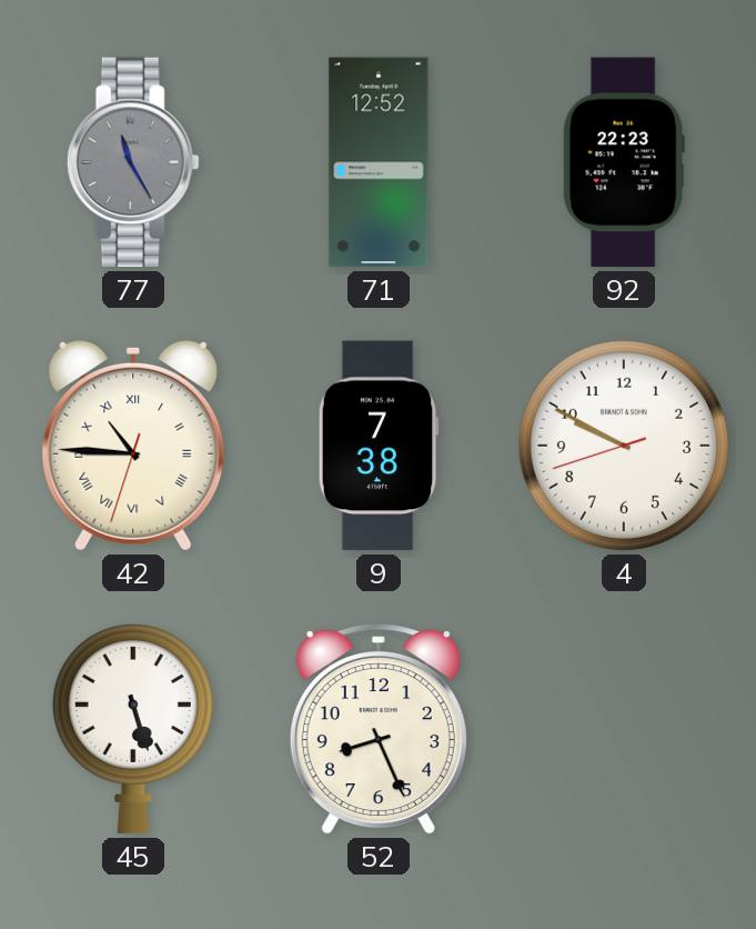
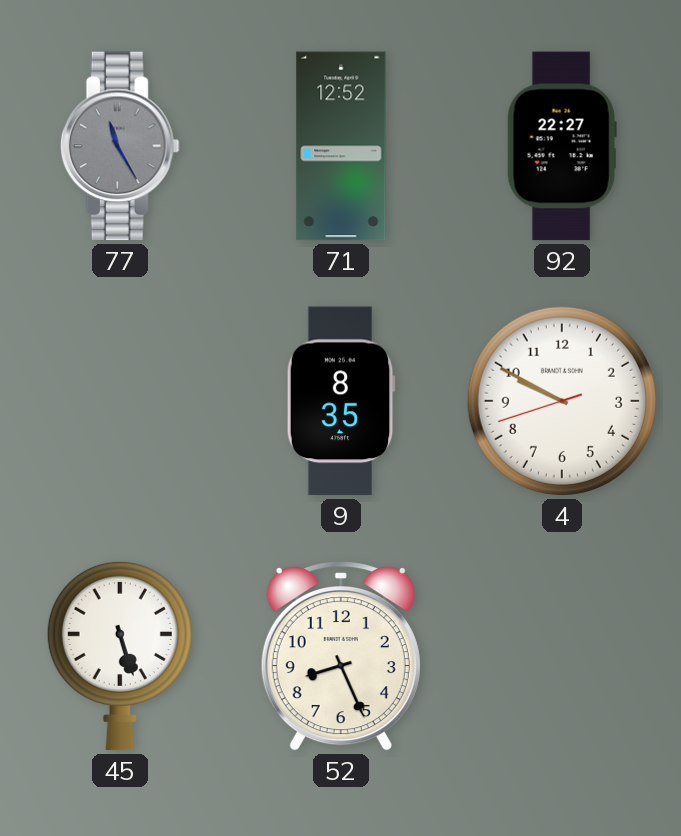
92: 22:23 -> 22:27
42: 10:45 -> none
9: 7:38 -> 8:35
